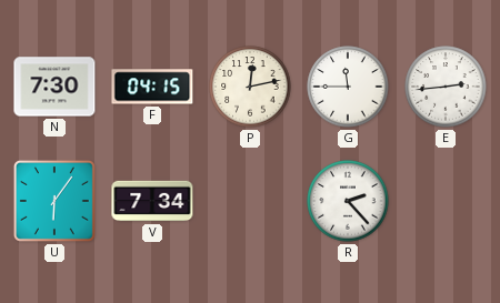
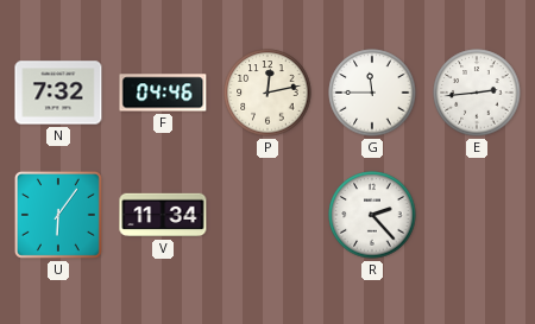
N: 7:30 -> 7:32
F: 04:15 -> 04:46
V: 7:34 -> 11:34
